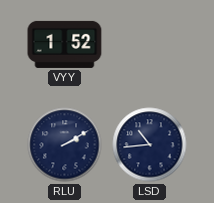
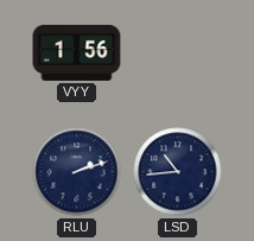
VYY: 1:52 -> 1:56
RLU: 2:10 -> 2:12
